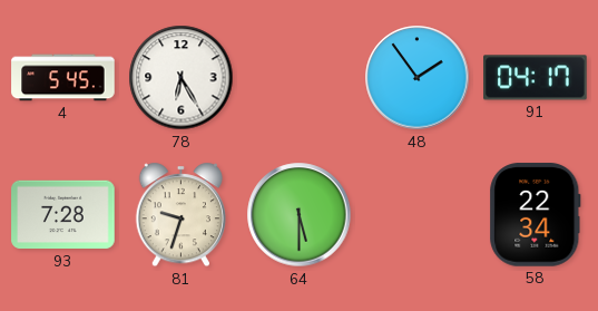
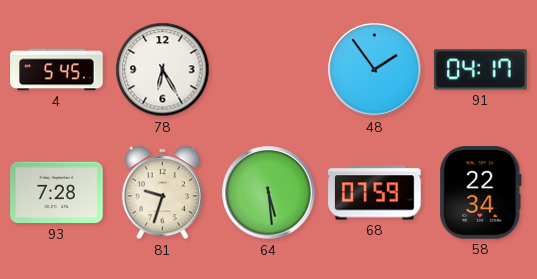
64: 5:30 -> 5:29
68: none -> 07:59
